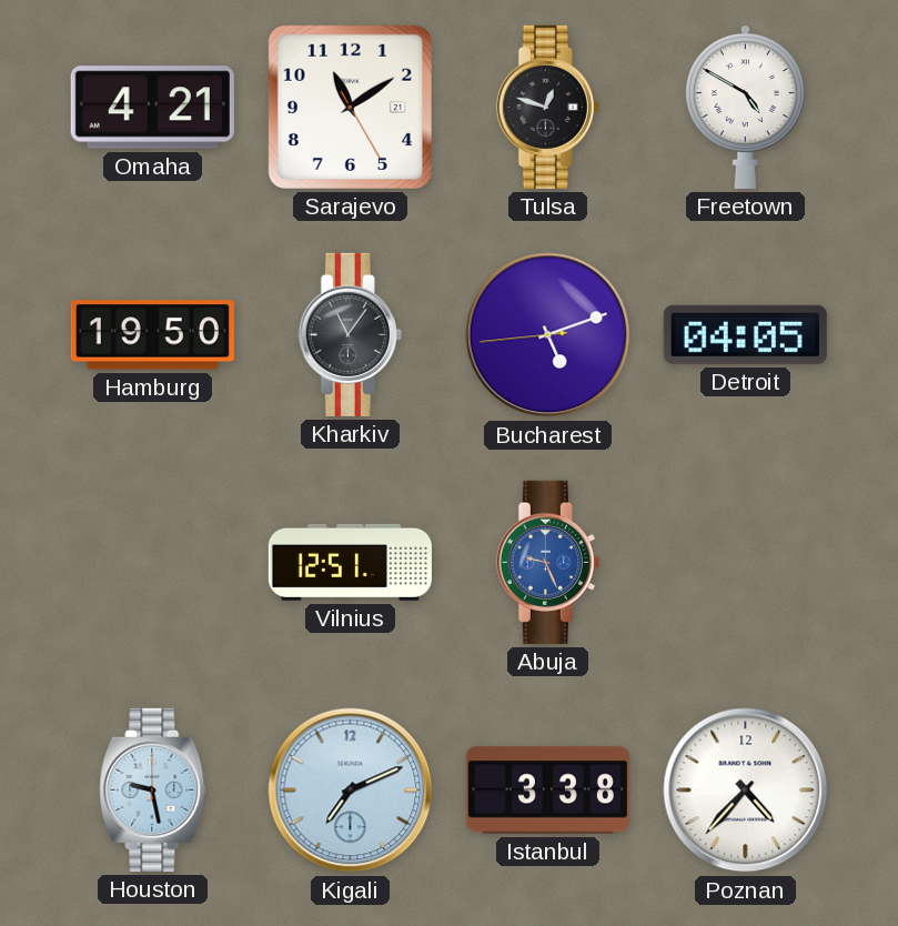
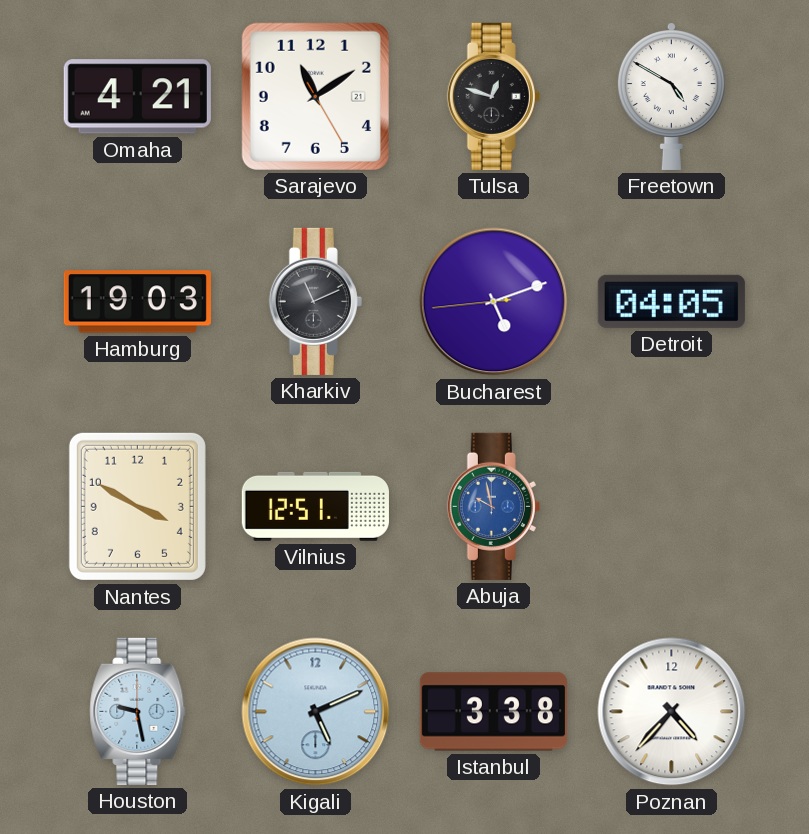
Hamburg: 19:50 -> 19:03
Kharkiv: 11:06 -> 11:11
Nantes: none -> 3:50
Abuja: 9:26 -> 9:58
Kigali: 7:11 -> 5:11
